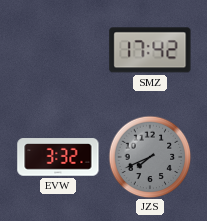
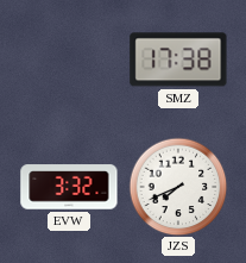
SMZ: 17:42 -> 17:38
JZS dial: grey -> white
